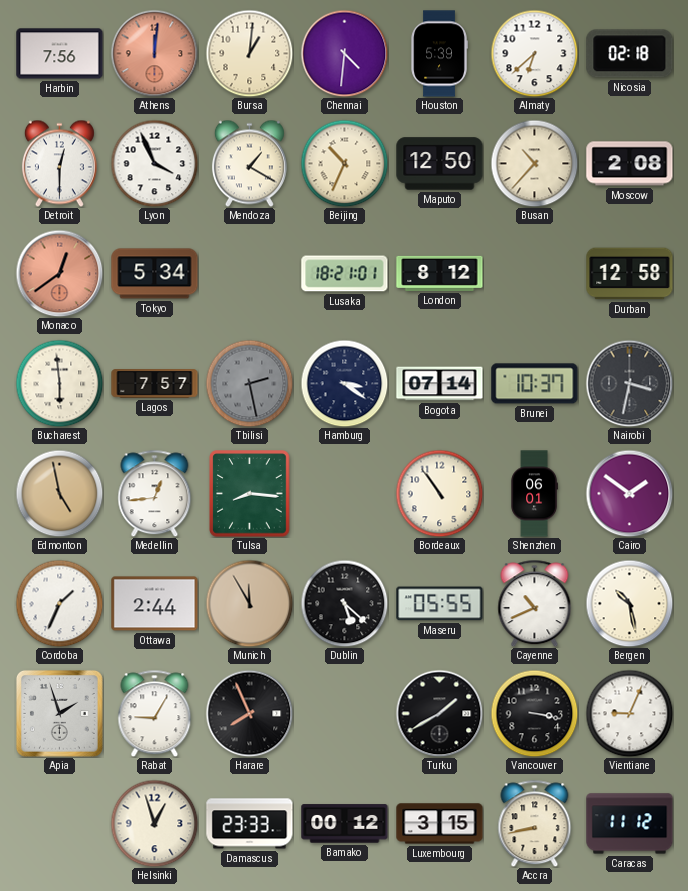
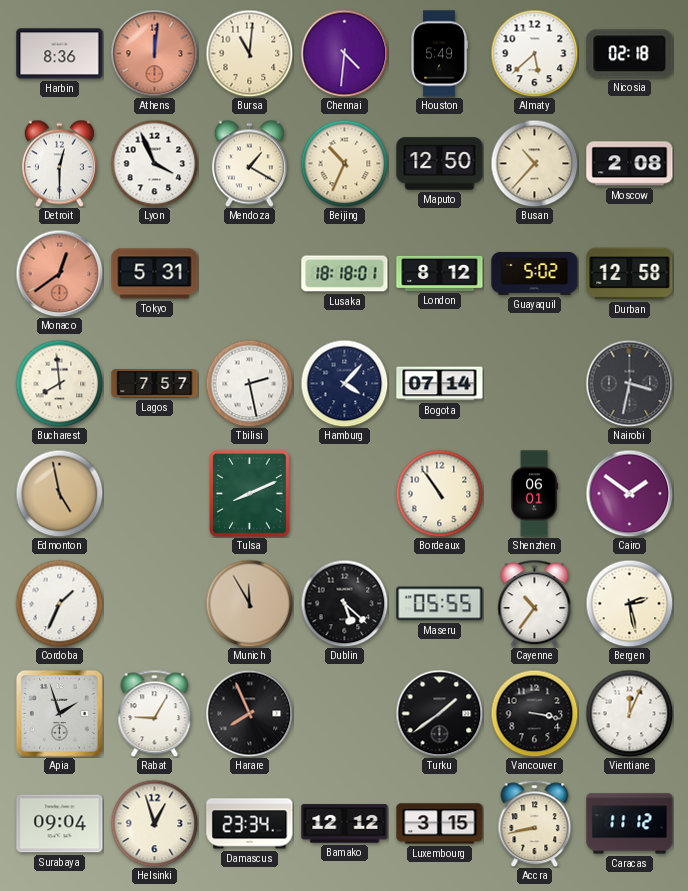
Harbin: 7:56 -> 8:36
Bursa: 1:01 -> 11:01
Houston: 5:39 -> 5:49
Almaty: 6:38 -> 5:38
Tokyo: 5:34 -> 5:31
Lusaka: 18:21 -> 18:18
Guayaquil: none -> 5:02
Bucharest: 5:59 -> 7:59
Tbilisi dial: grey -> white
Hamburg: 3:21 -> 4:07
Brunei: 10:37 -> none
Medellin: 12:44 -> none
Tulsa: 8:16 -> 8:11
Ottawa: 2:44 -> none
Cayenne: 10:41 -> 10:36
Bergen: 10:28 -> 2:28
Turku: 1:40 -> 1:39
Vientiane: 9:04 -> 12:04
Surabaya: none -> 09:04
Damascus: 23:33 -> 23:34
Bamako: 00:12 -> 12:12
